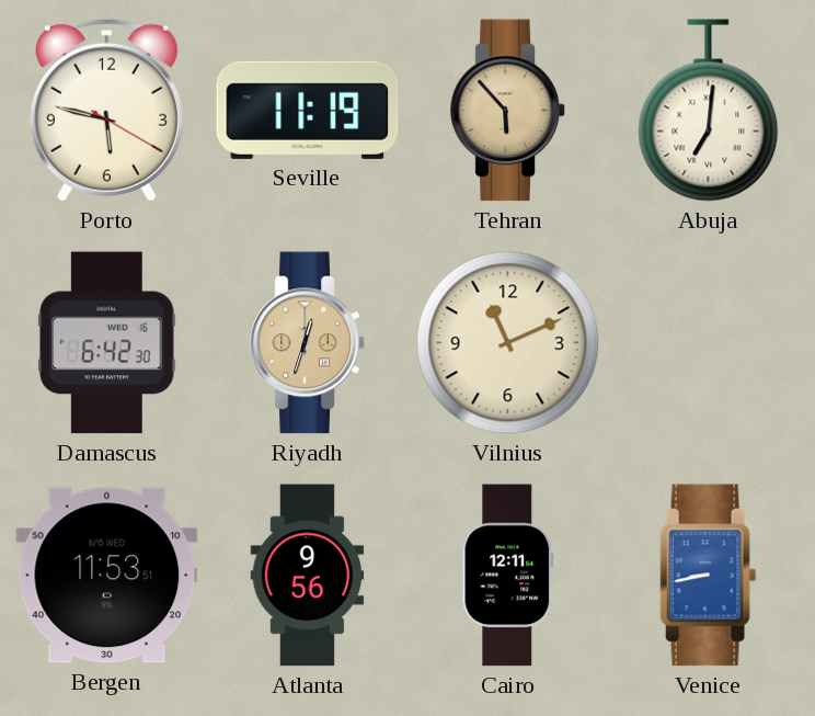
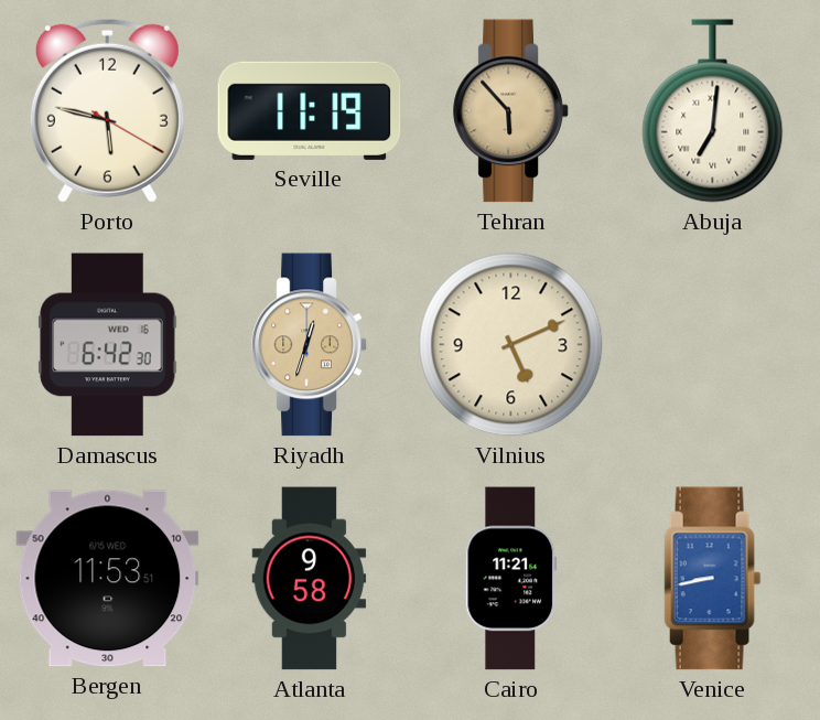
Vilnius: 11:11 -> 5:11
Atlanta: 9:56 -> 9:58
Cairo: 12:11 -> 11:21
